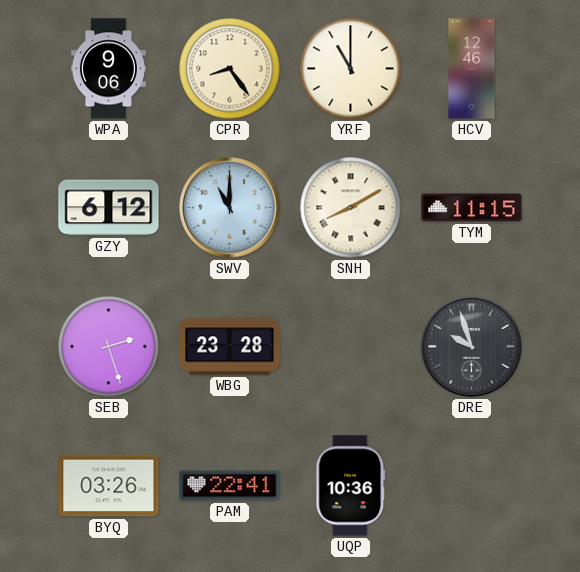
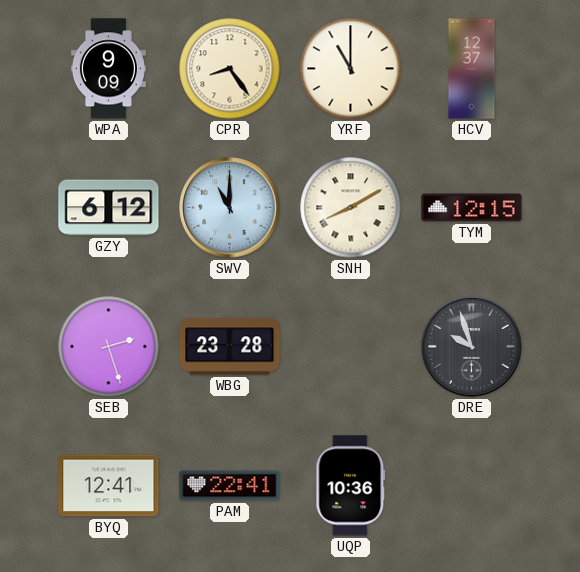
WPA: 9:06 -> 9:09
HCV: 12:46 -> 12:37
TYM: 11:15 -> 12:15
BYQ: 03:26 -> 12:41
